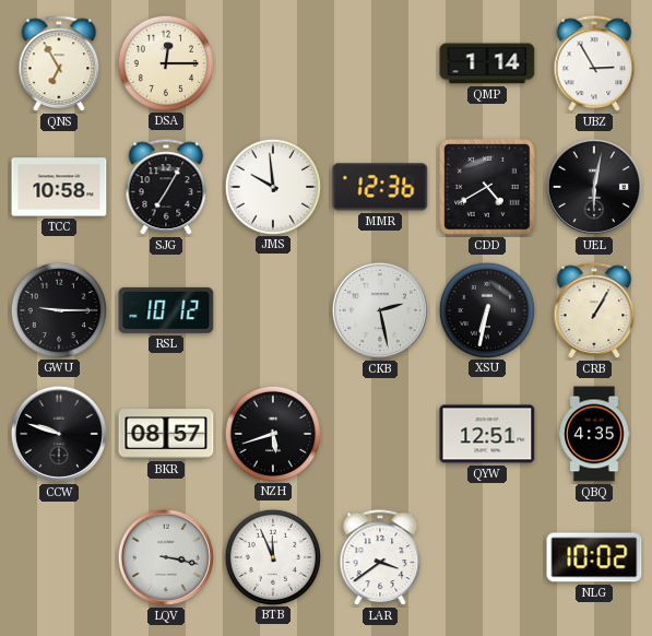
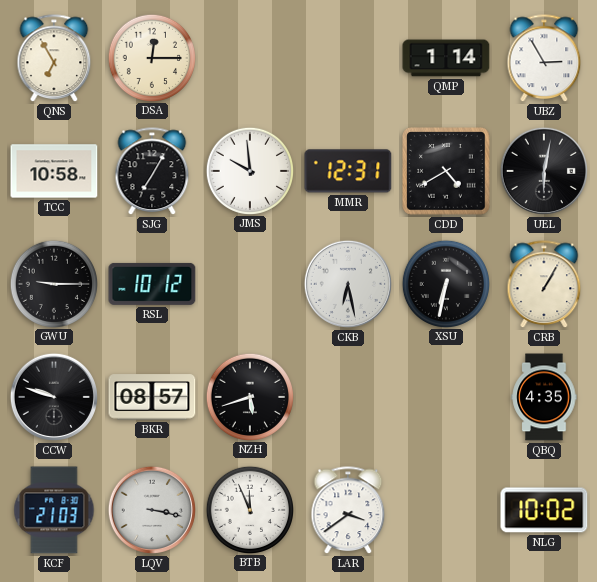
MMR: 12:36 -> 12:31
CKB: 2:28 -> 6:28
QYW: 12:51 -> none
KCF: none -> 21:03
